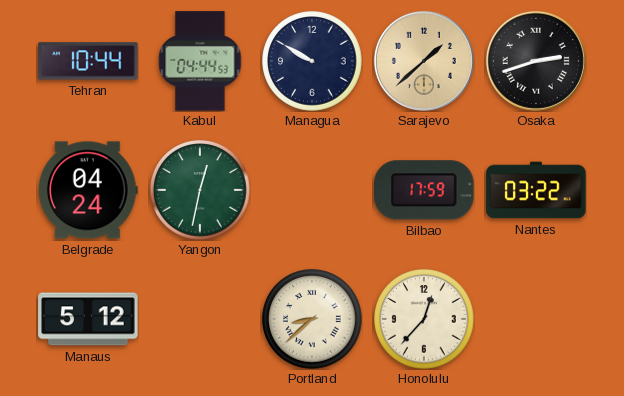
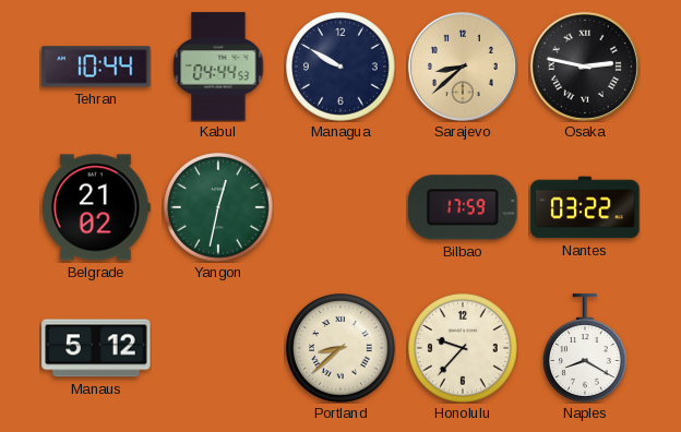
Sarajevo: 1:38 -> 8:38
Osaka: 2:42 -> 2:47
Belgrade: 04:24 -> 21:02
Honolulu: 12:37 -> 9:37
Naples: none -> 8:20
